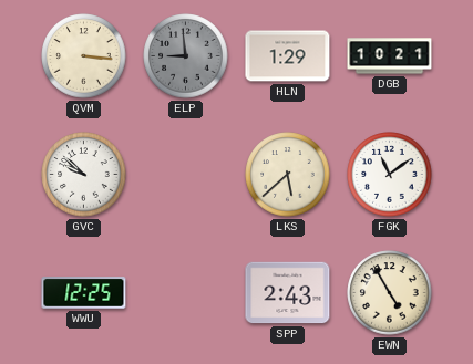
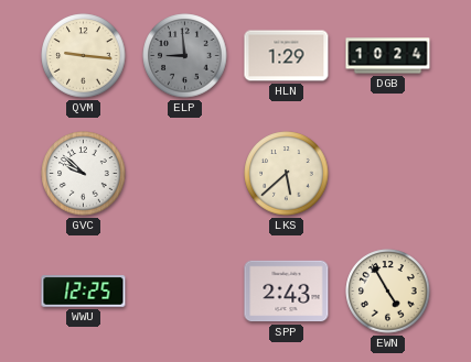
QVM: 3:16 -> 9:16
DGB: 10:21 -> 10:24
FGK: 11:09 -> none
